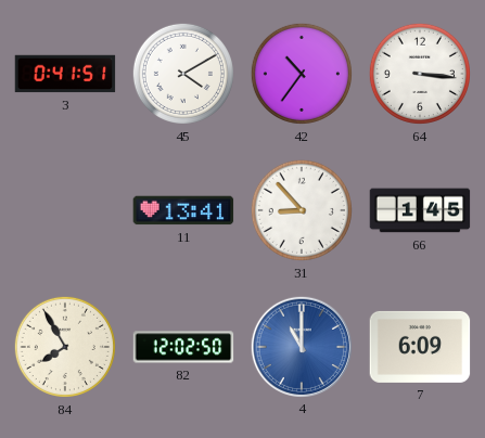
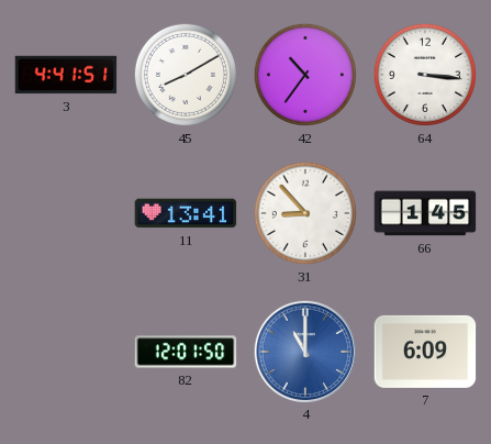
3: 0:41 -> 4:41
45: 4:10 -> 8:10
84: 7:55 -> none
82: 12:02 -> 12:01
